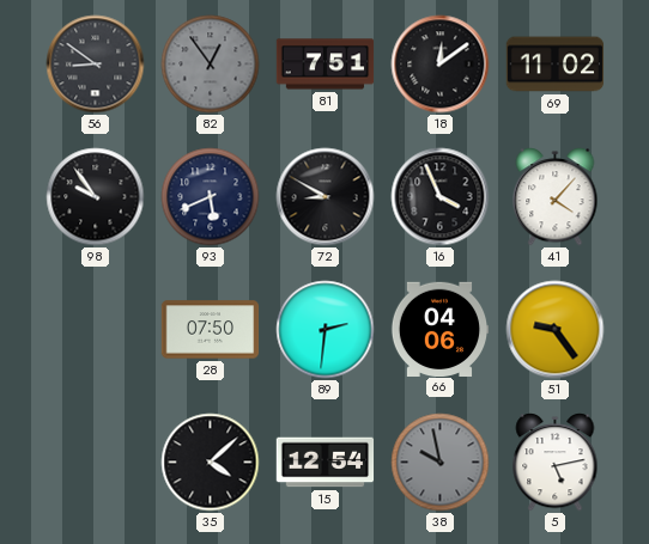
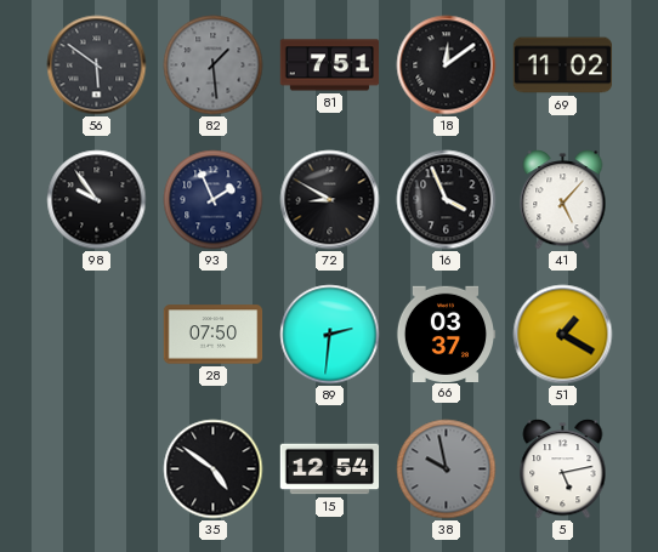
56: 8:51 -> 5:51
82: 12:54 -> 1:29
93: 5:41 -> 1:56
41: 4:07 -> 5:07
66: 04:06 -> 03:37
51: 9:24 -> 1:20
35: 4:08 -> 4:51
